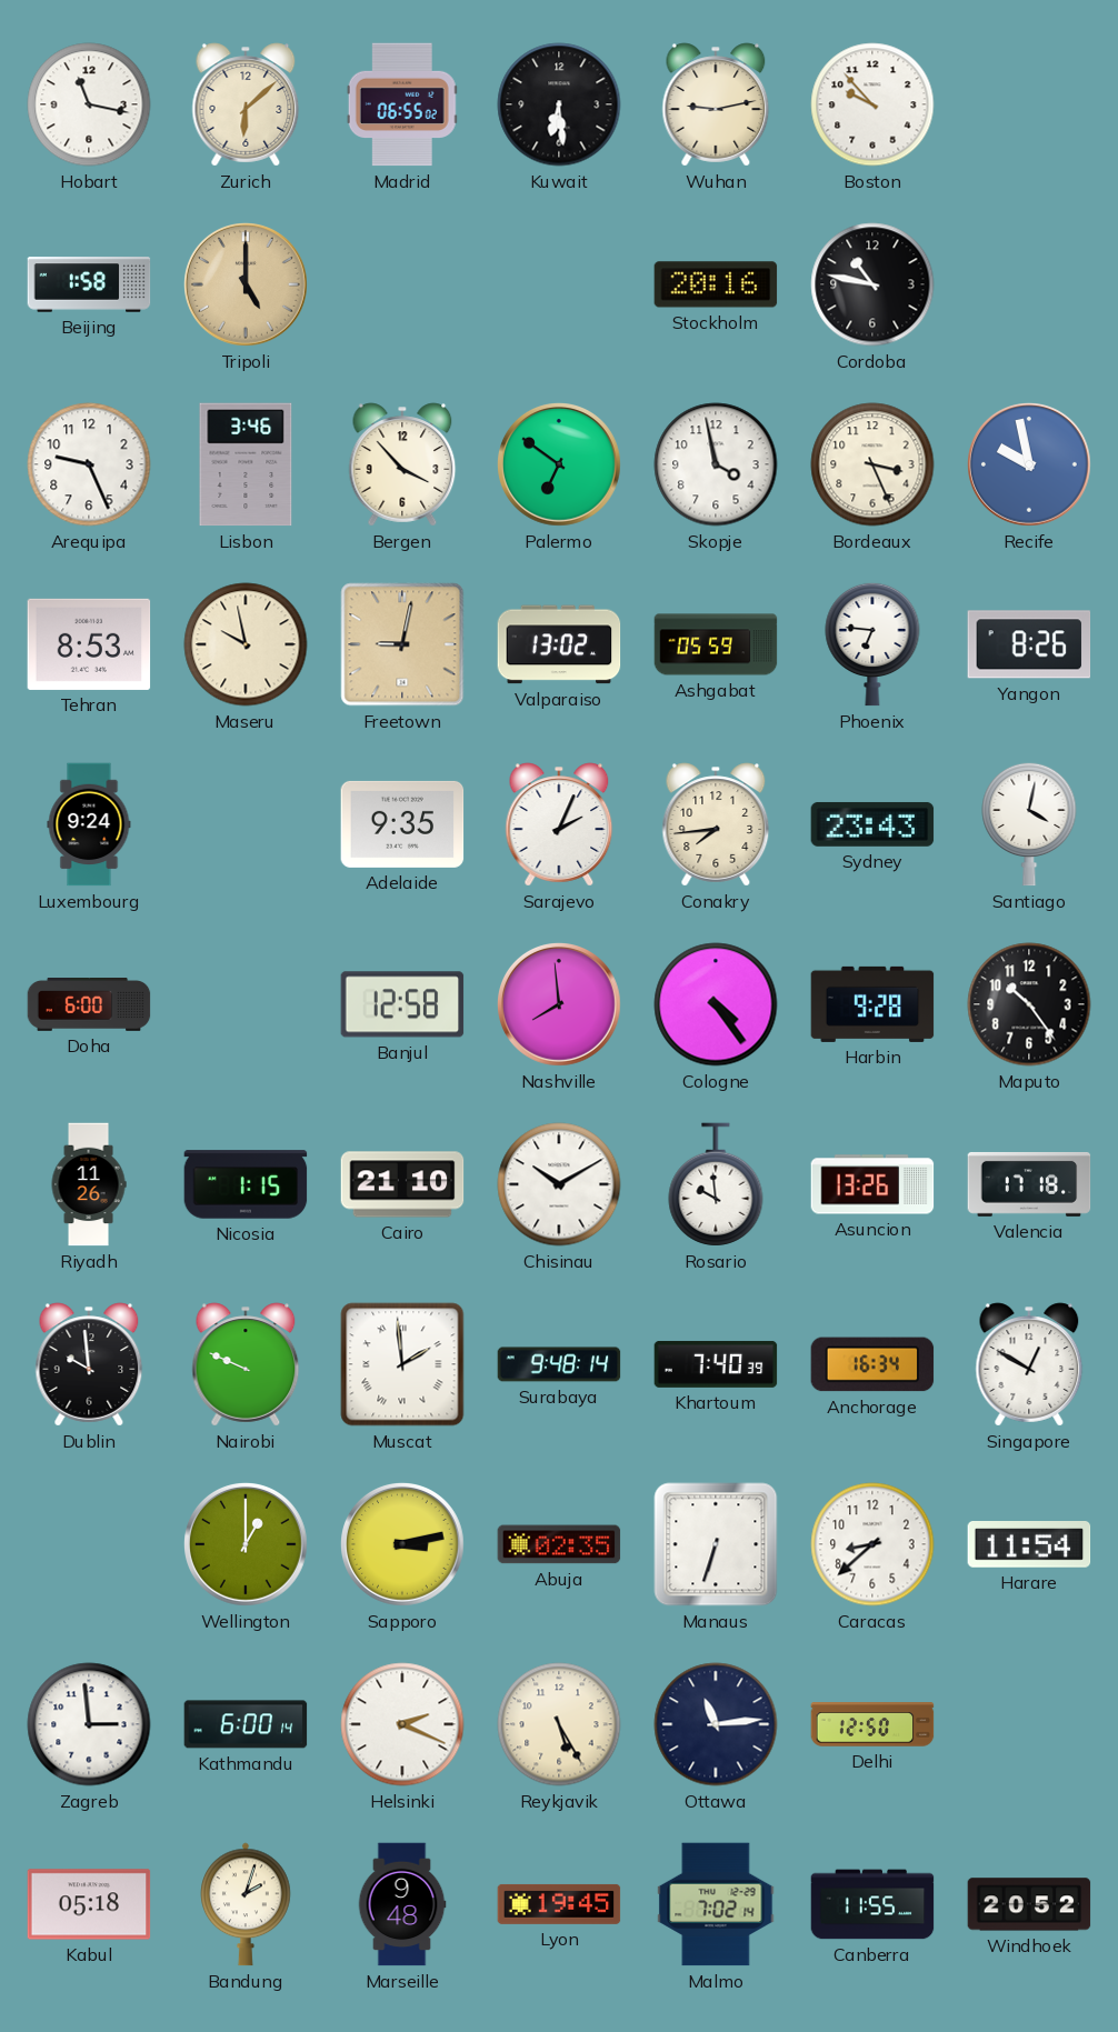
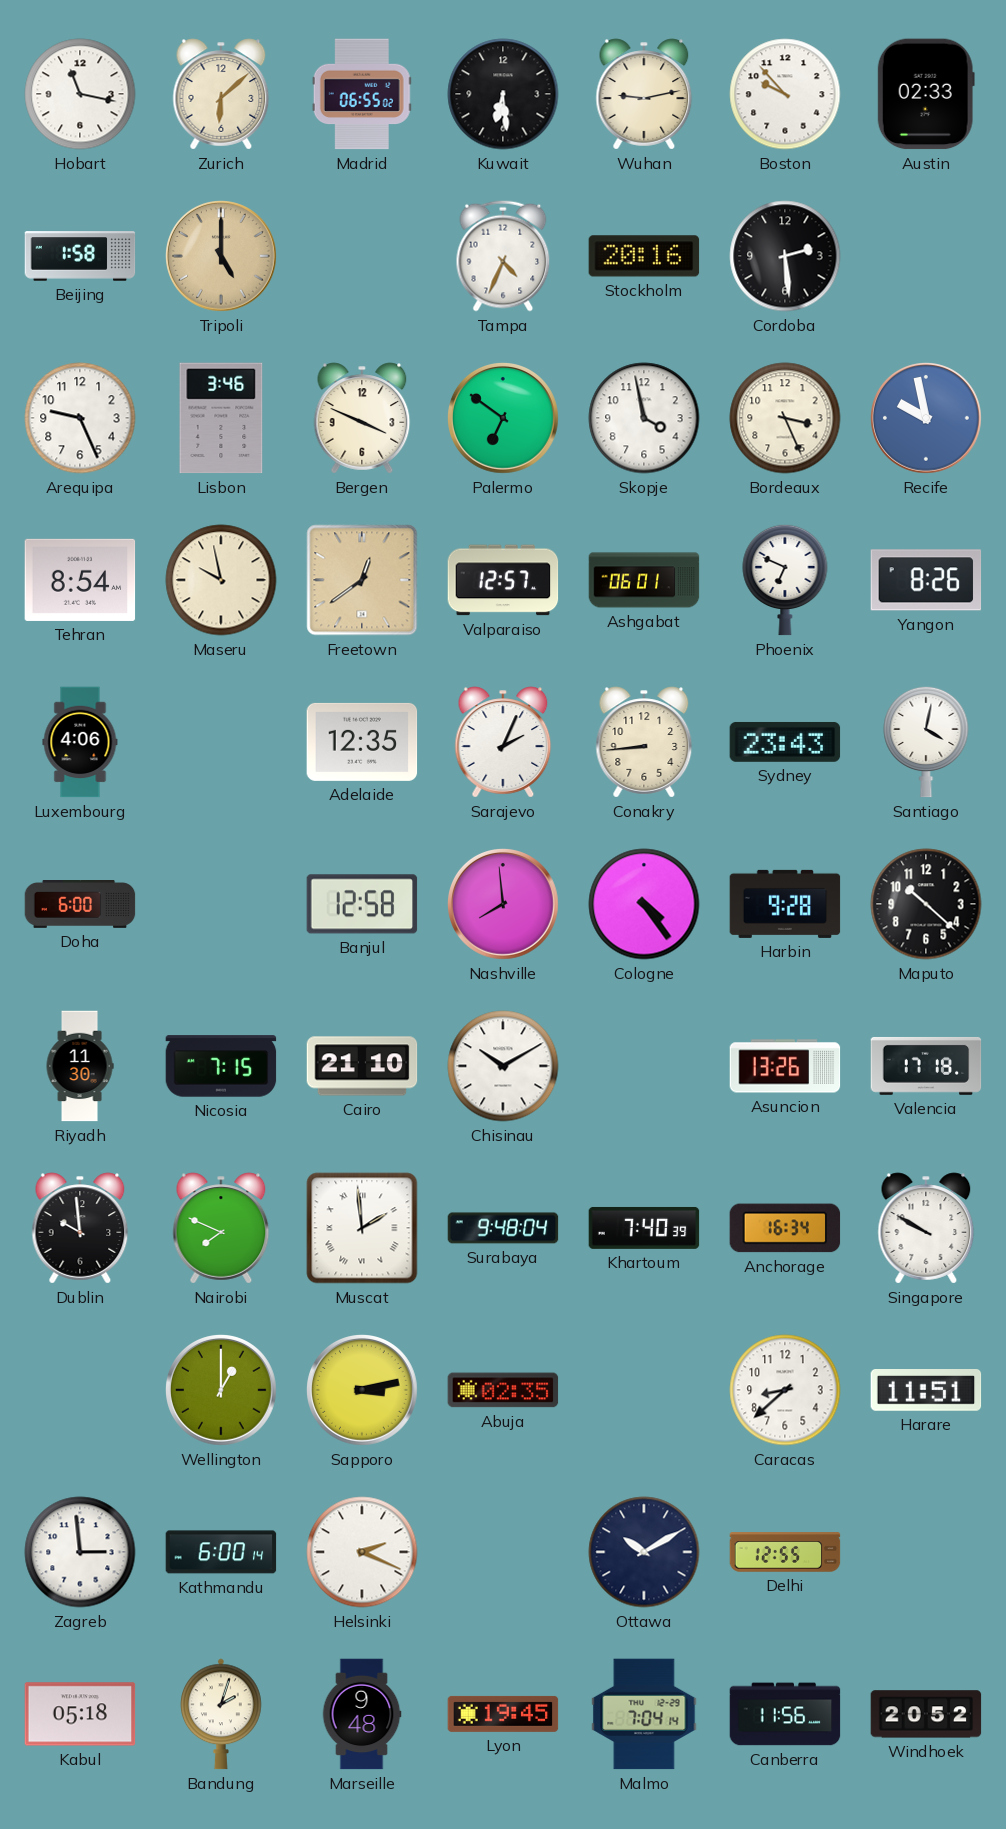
Austin: none -> 02:33
Tampa: none -> 4:34
Cordoba: 10:47 -> 2:29
Bergen: 3:53 -> 3:49
Tehran: 8:53 -> 8:54
Freetown: 9:02 -> 12:39
Valparaiso: 13:02 -> 12:57
Ashgabat: 05:59 -> 06:01
Phoenix: 6:46 -> 6:49
Luxembourg: 9:24 -> 4:06
Adelaide: 9:35 -> 12:35
Conakry: 7:44 -> 8:44
Maputo: 10:24 -> 10:22
Riyadh: 11:26 -> 11:30
Nicosia: 1:15 -> 7:15
Rosario: 9:59 -> none
Nairobi: 9:49 -> 7:49
Surabaya: 9:48:14 -> 9:48:04
Singapore: 12:50 -> 9:50
Manaus: 6:33 -> none
Harare: 11:54 -> 11:51
Reykjavik: 5:25 -> none
Ottawa: 11:14 -> 10:10
Delhi: 12:50 -> 12:55
Malmo: 7:02 -> 7:04
Canberra: 11:55 -> 11:56
